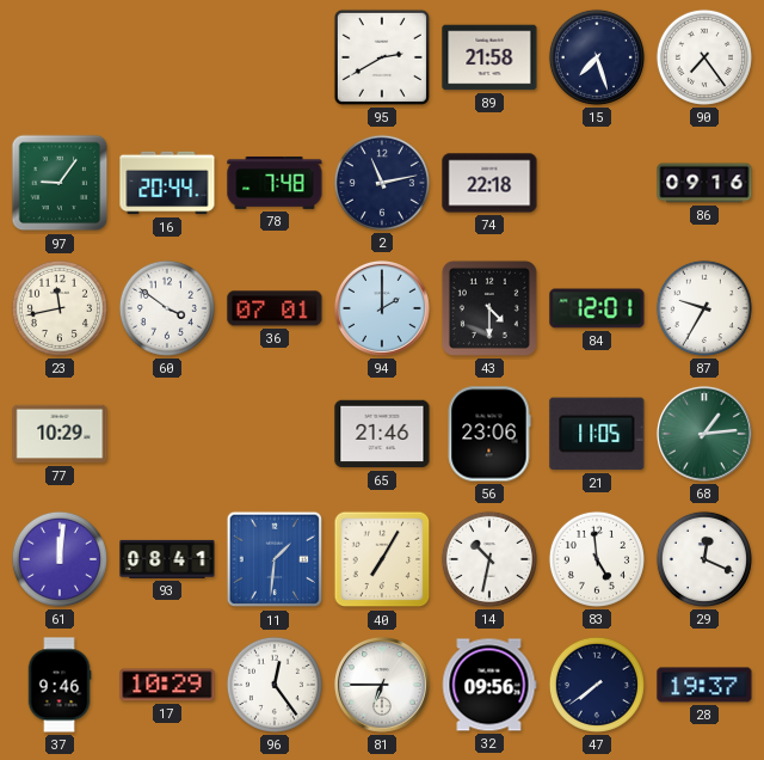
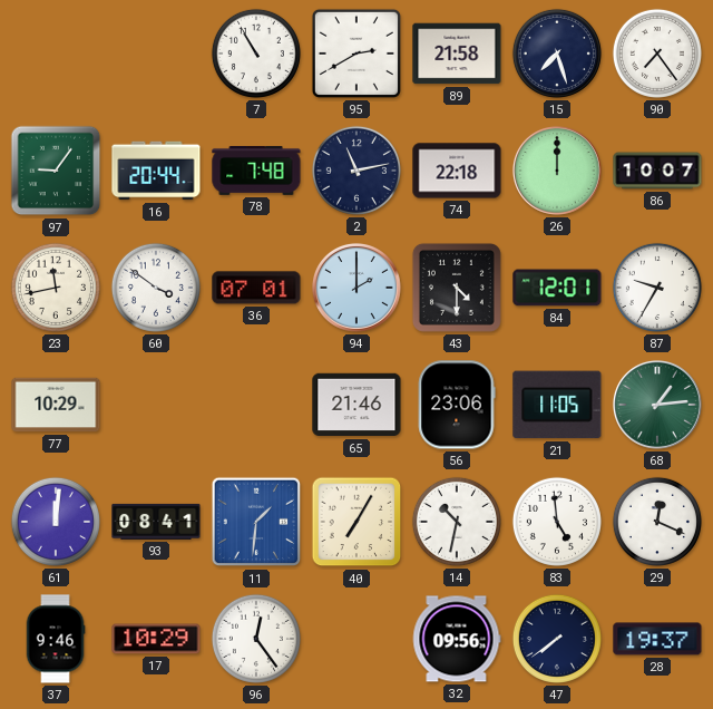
7: none -> 10:55
26: none -> 12:00
86: 09:16 -> 10:07
81: 6:45 -> none
